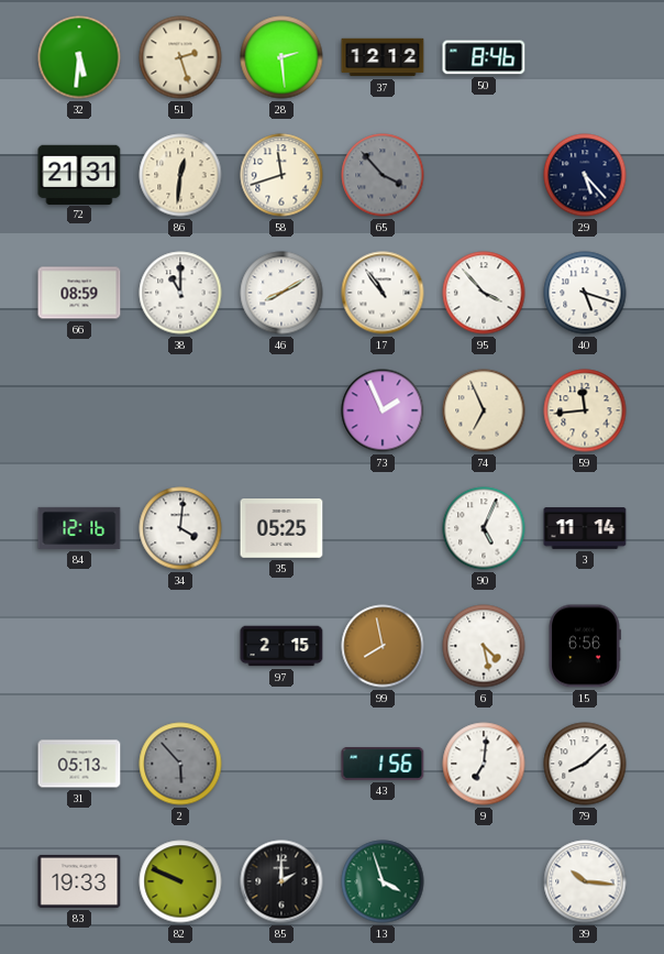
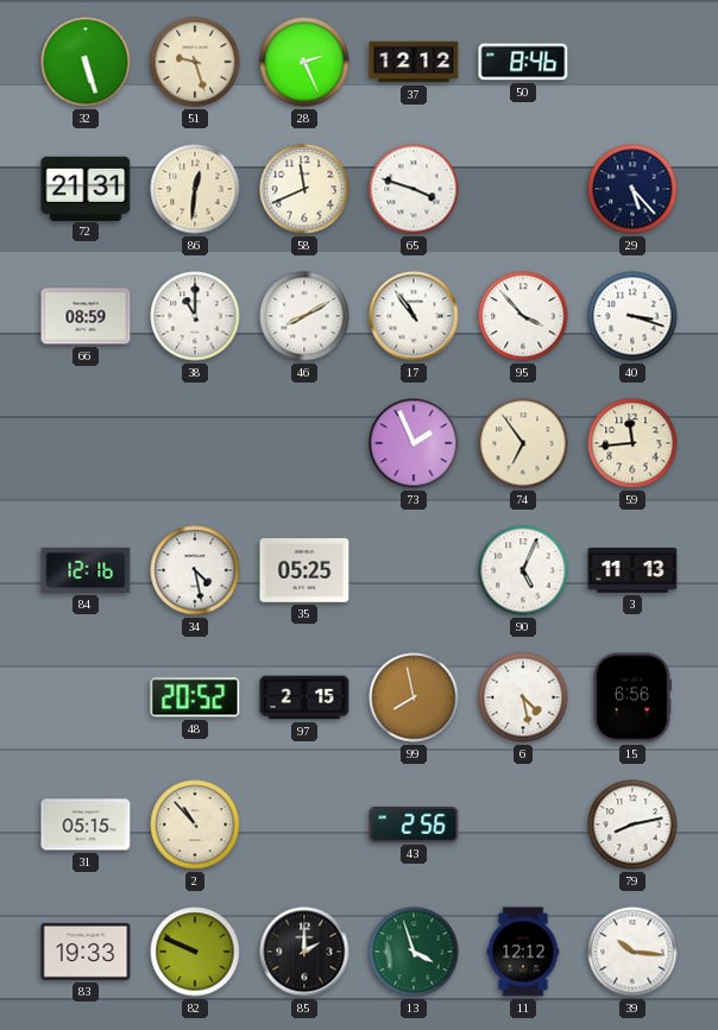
32: 5:31 -> 5:27
51: 2:27 -> 9:27
28: 2:29 -> 2:26
58: 11:42 -> 11:41
65: 3:53 -> 3:48
65 dial: grey -> white
40: 5:18 -> 3:18
74: 6:56 -> 6:54
34: 4:01 -> 4:28
3: 11:14 -> 11:13
48: none -> 20:52
31: 05:13 -> 05:15
2: 5:53 -> 10:53
2 dial: grey -> cream
43: 1:56 -> 2:56
9: 7:01 -> none
79: 8:08 -> 8:13
11: none -> 12:12
